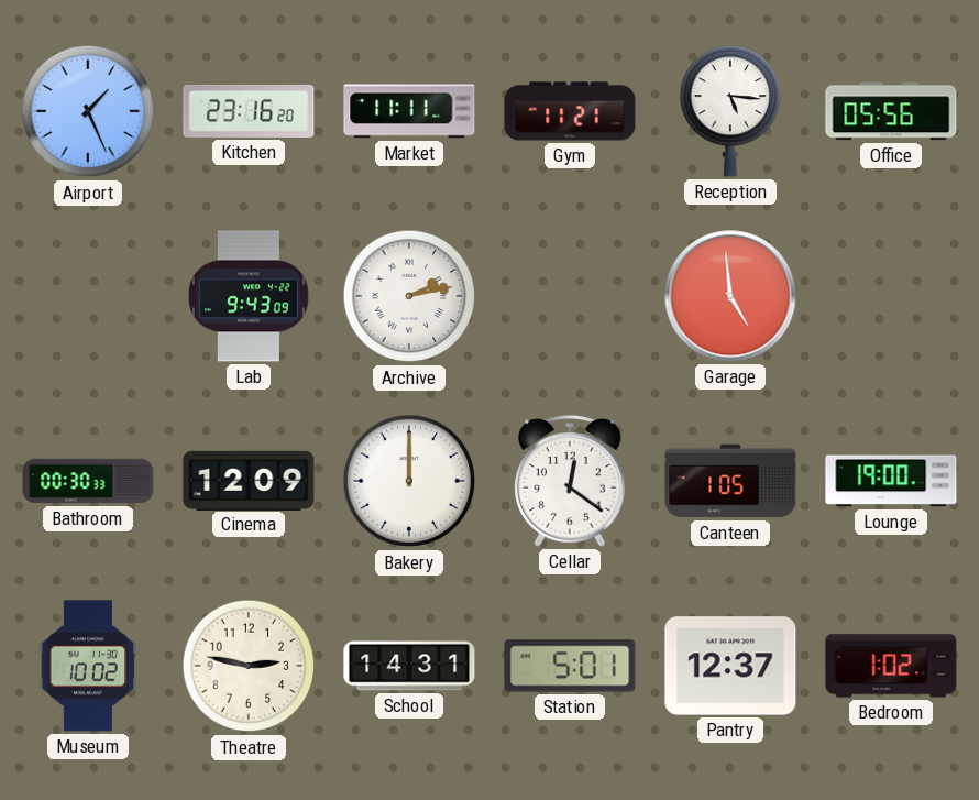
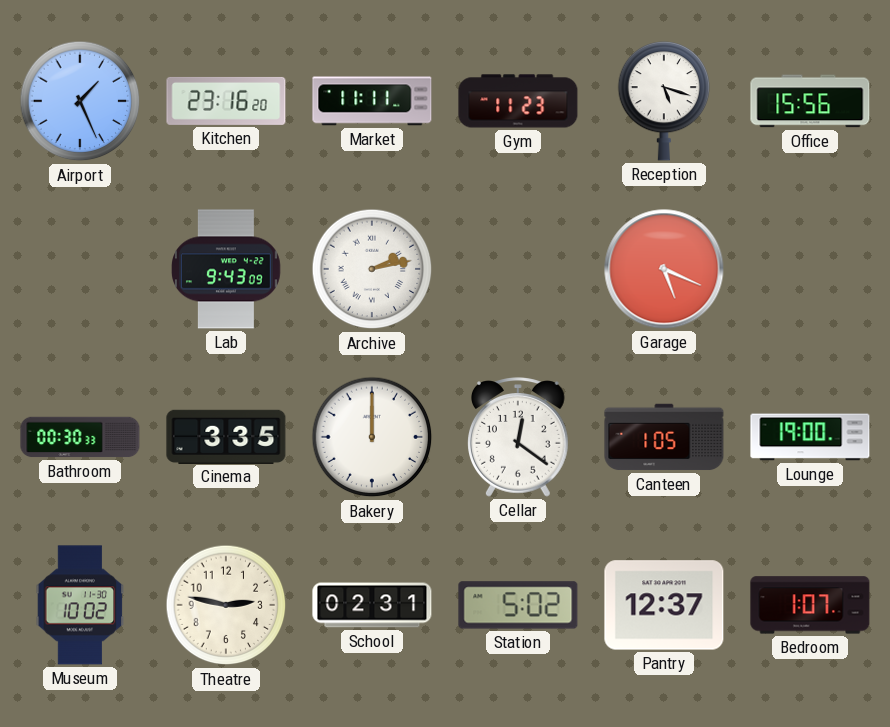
Gym: 11:21 -> 11:23
Reception: 5:16 -> 5:18
Office: 05:56 -> 15:56
Garage: 4:59 -> 5:19
Cinema: 12:09 -> 3:35
School: 14:31 -> 02:31
Station: 5:01 -> 5:02
Bedroom: 1:02 -> 1:07
